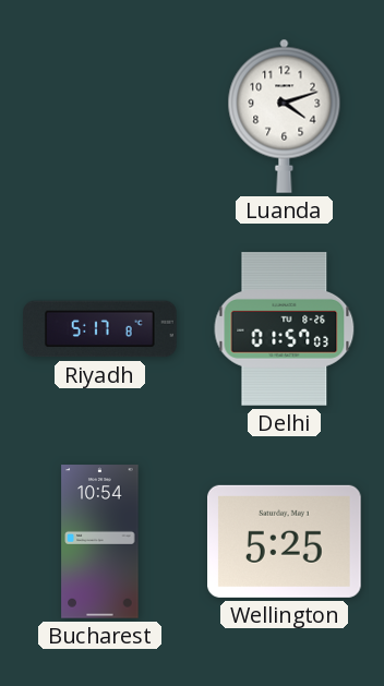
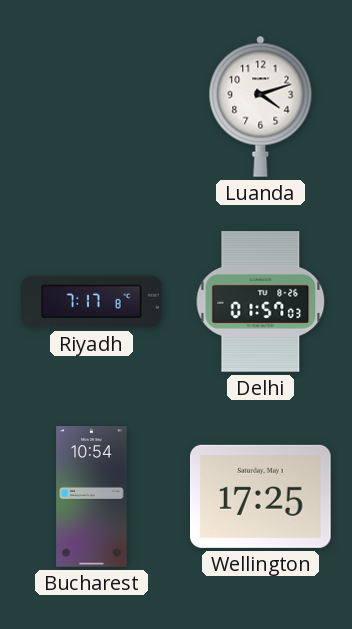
Riyadh: 5:17 -> 7:17
Wellington: 5:25 -> 17:25
